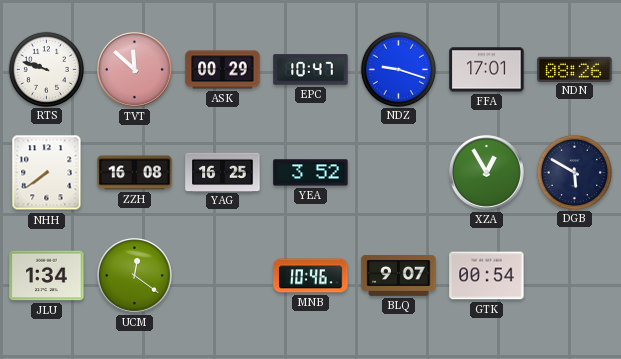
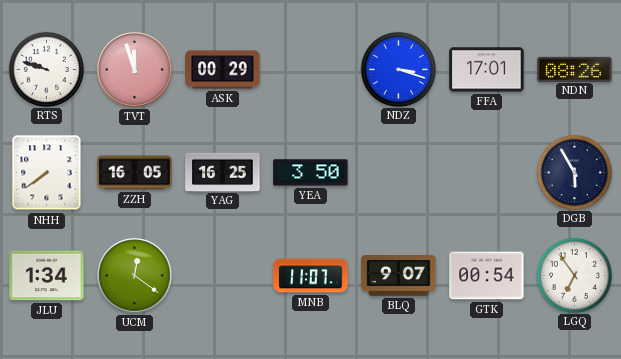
TVT: 11:52 -> 11:57
EPC: 10:47 -> none
NDZ: 9:18 -> 3:18
ZZH: 16:08 -> 16:05
YEA: 3:52 -> 3:50
XZA: 12:55 -> none
DGB: 5:50 -> 5:55
MNB: 10:46 -> 11:07
LGQ: none -> 6:54
